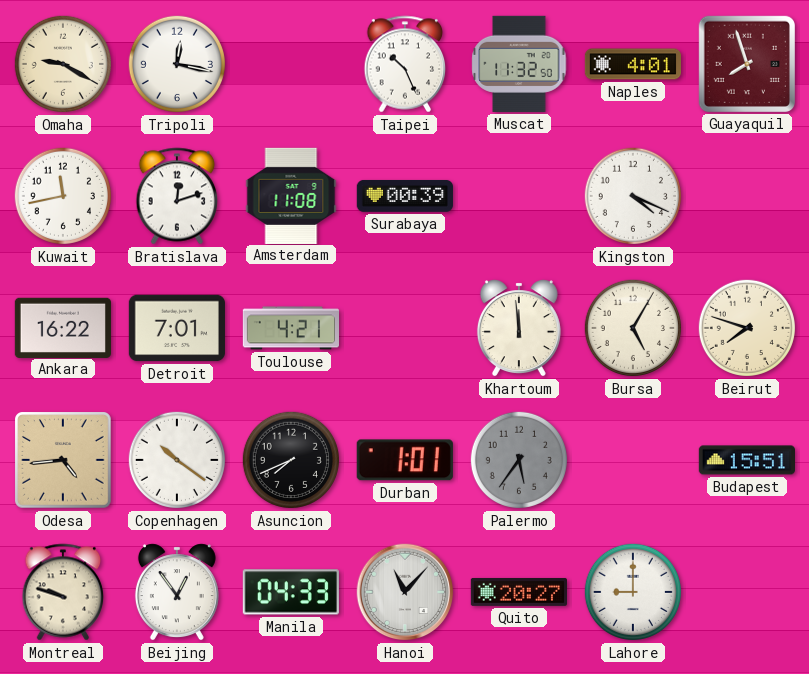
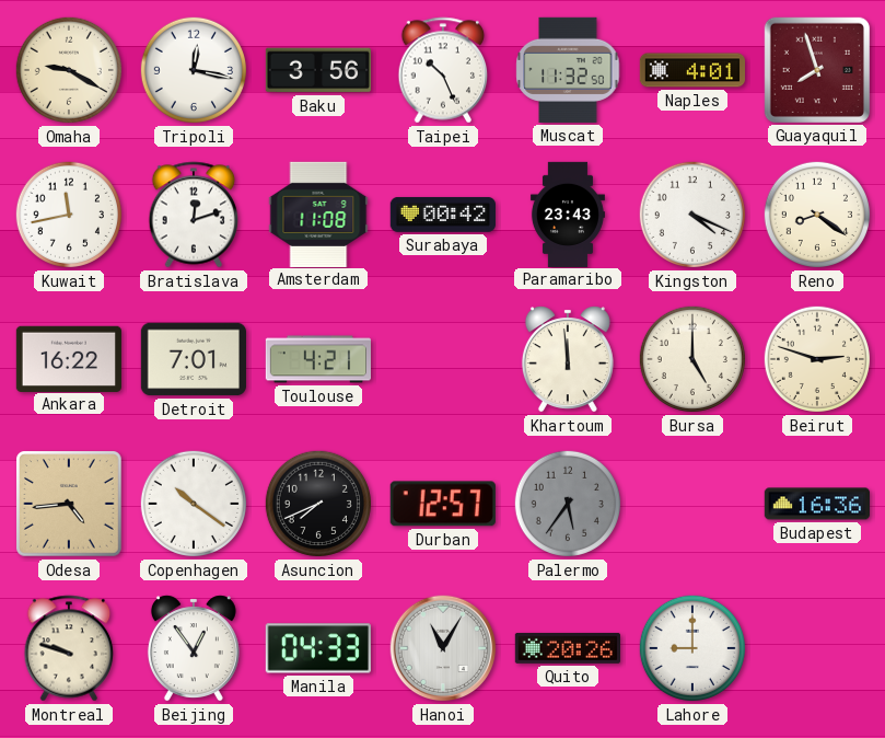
Baku: none -> 3:56
Surabaya: 00:39 -> 00:42
Paramaribo: none -> 23:43
Reno: none -> 8:21
Bursa: 5:05 -> 5:00
Beirut: 7:48 -> 2:48
Durban: 1:01 -> 12:57
Budapest: 15:51 -> 16:36
Hanoi: 11:07 -> 11:05
Quito: 20:27 -> 20:26
